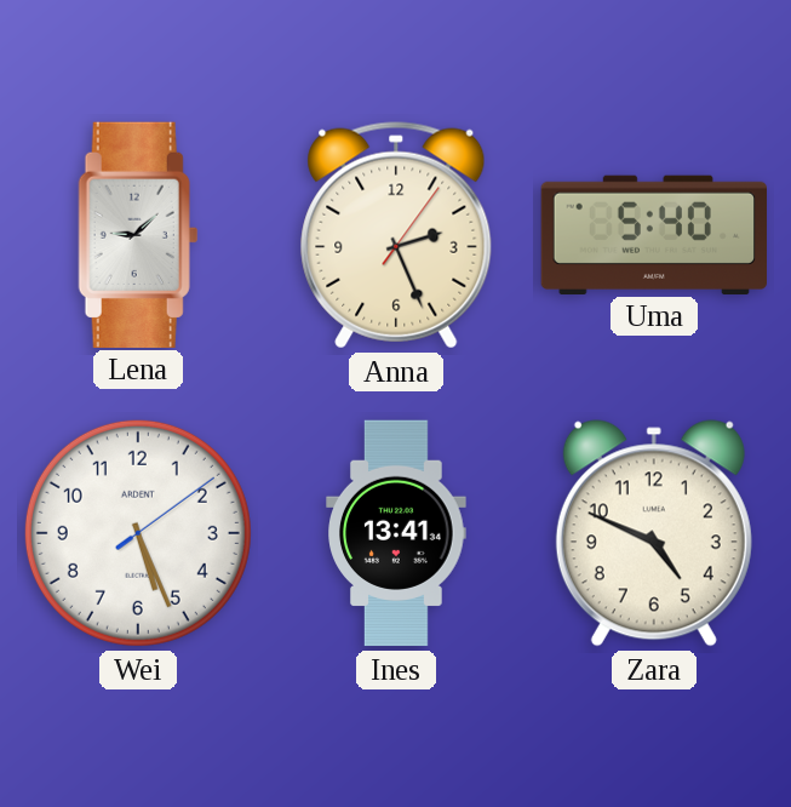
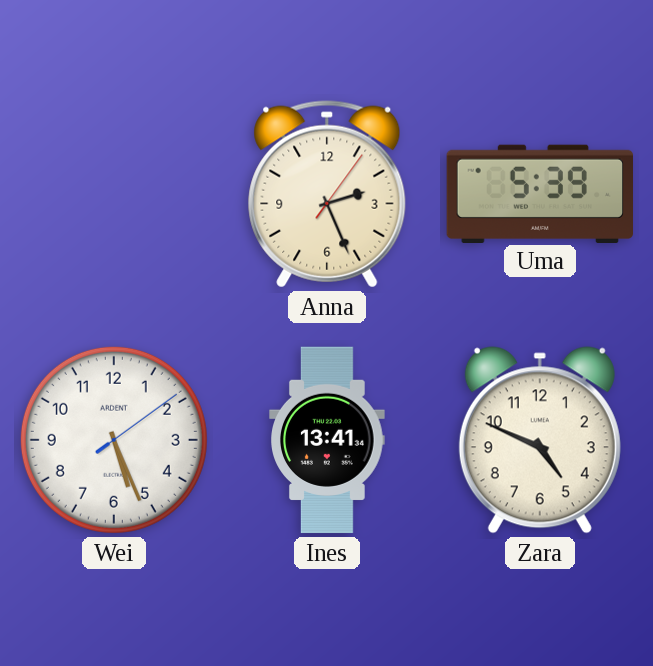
Lena: 9:08 -> none
Uma: 5:40 -> 5:39
